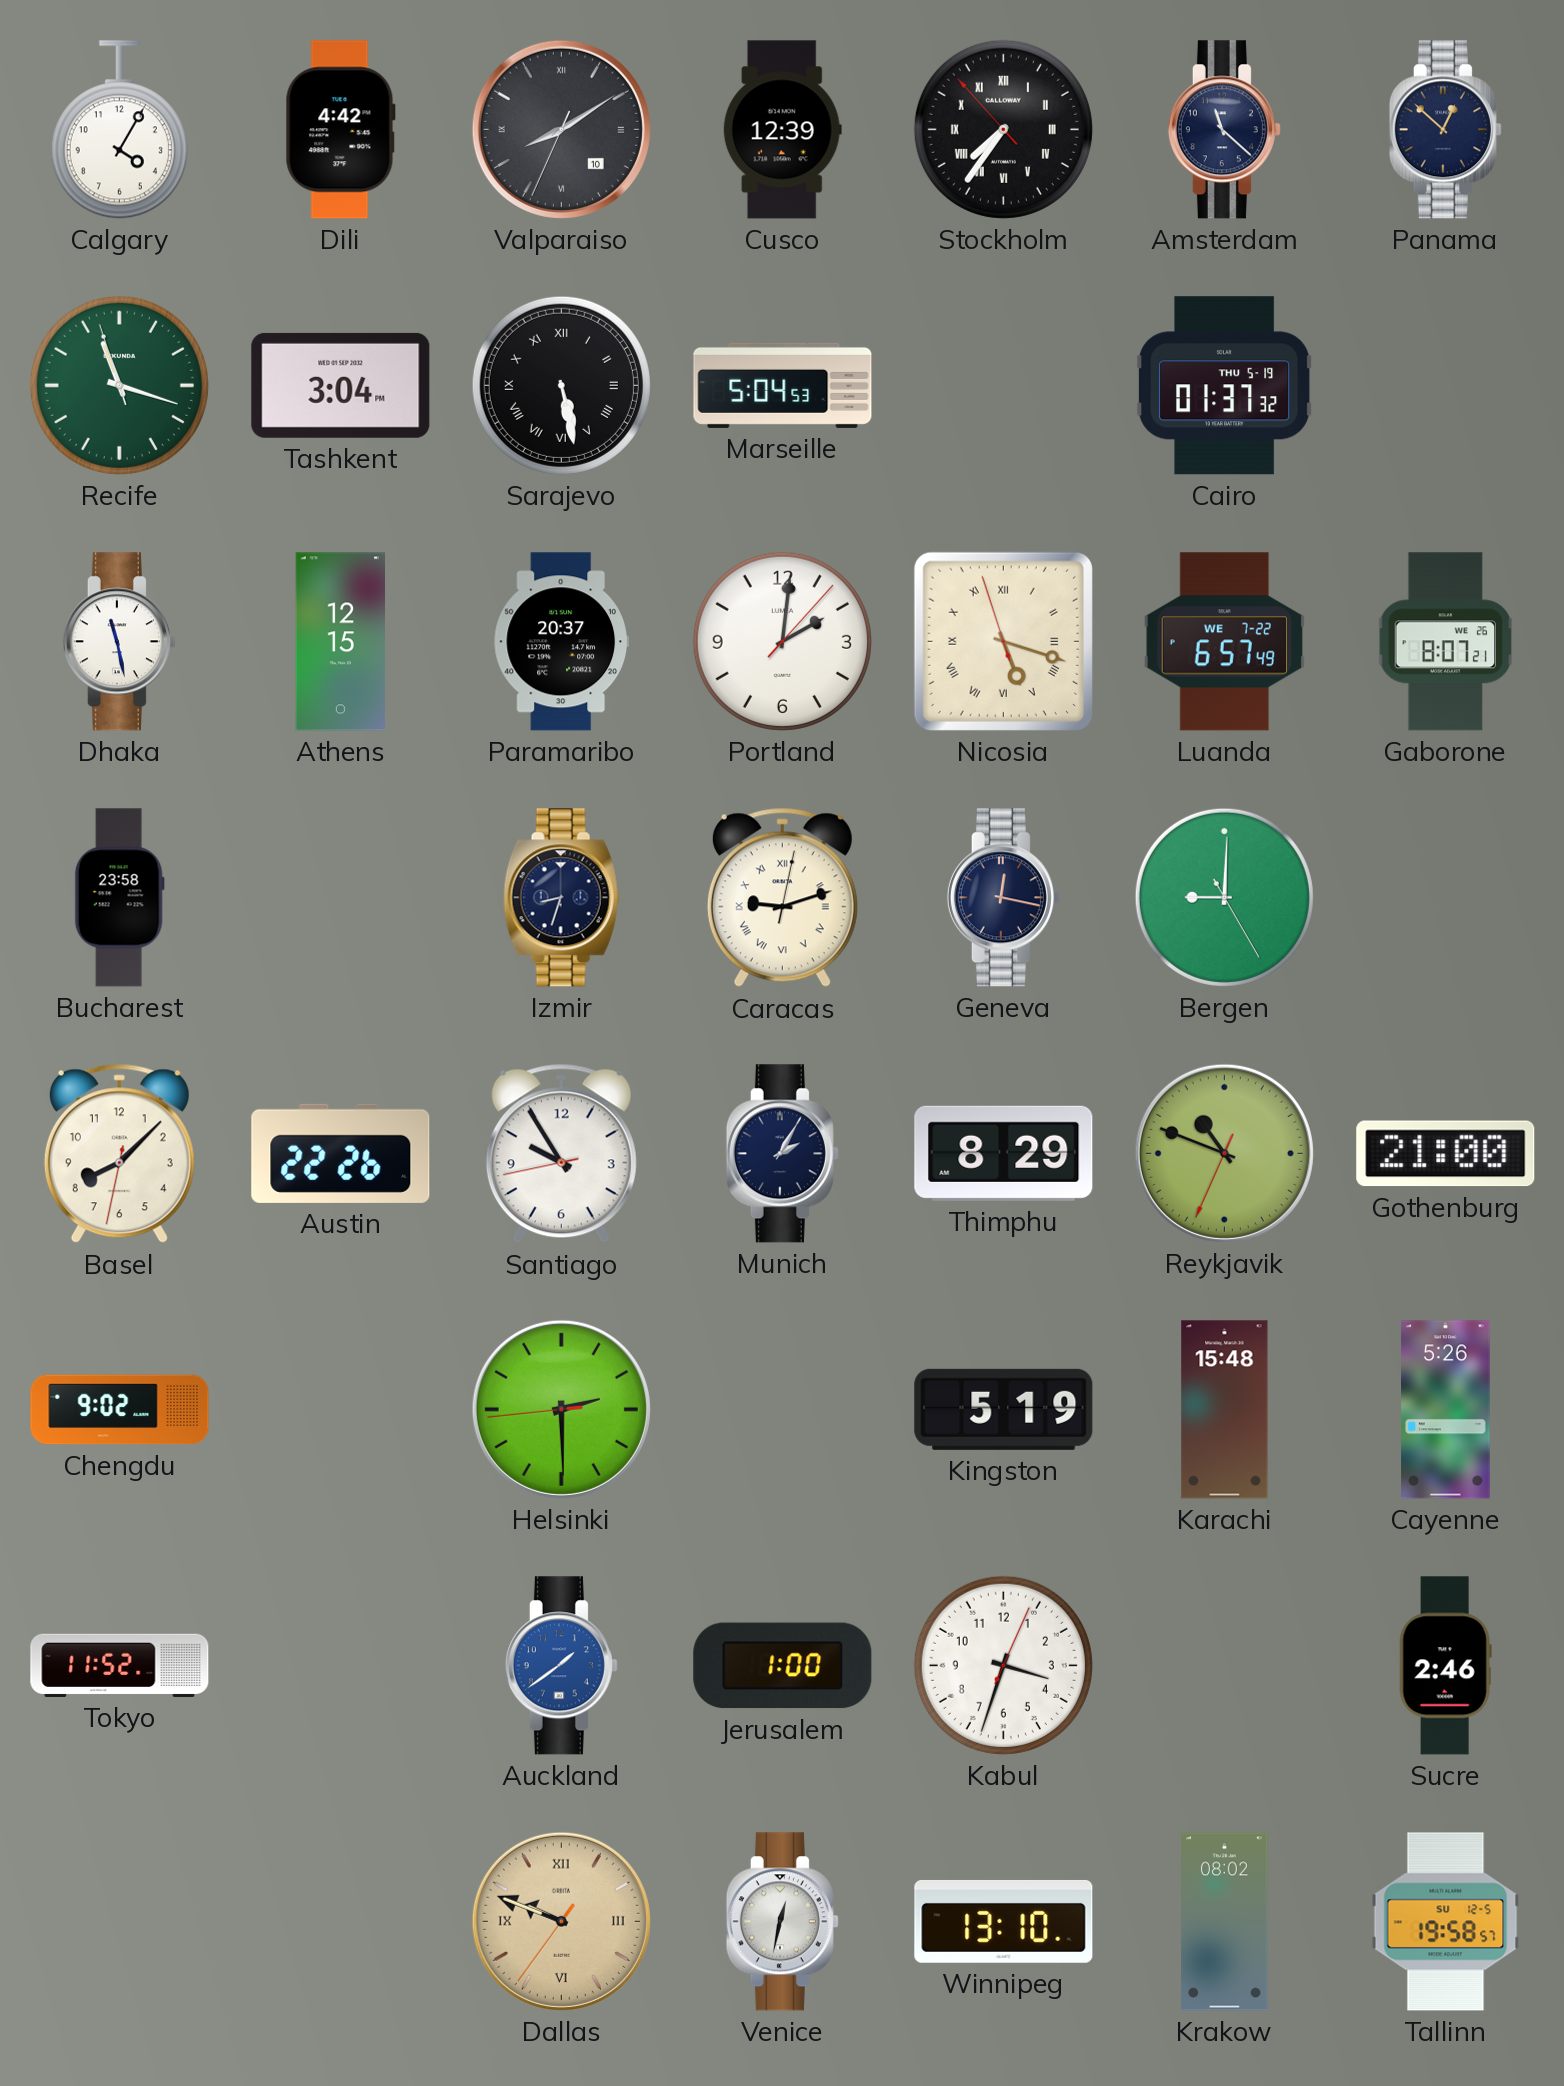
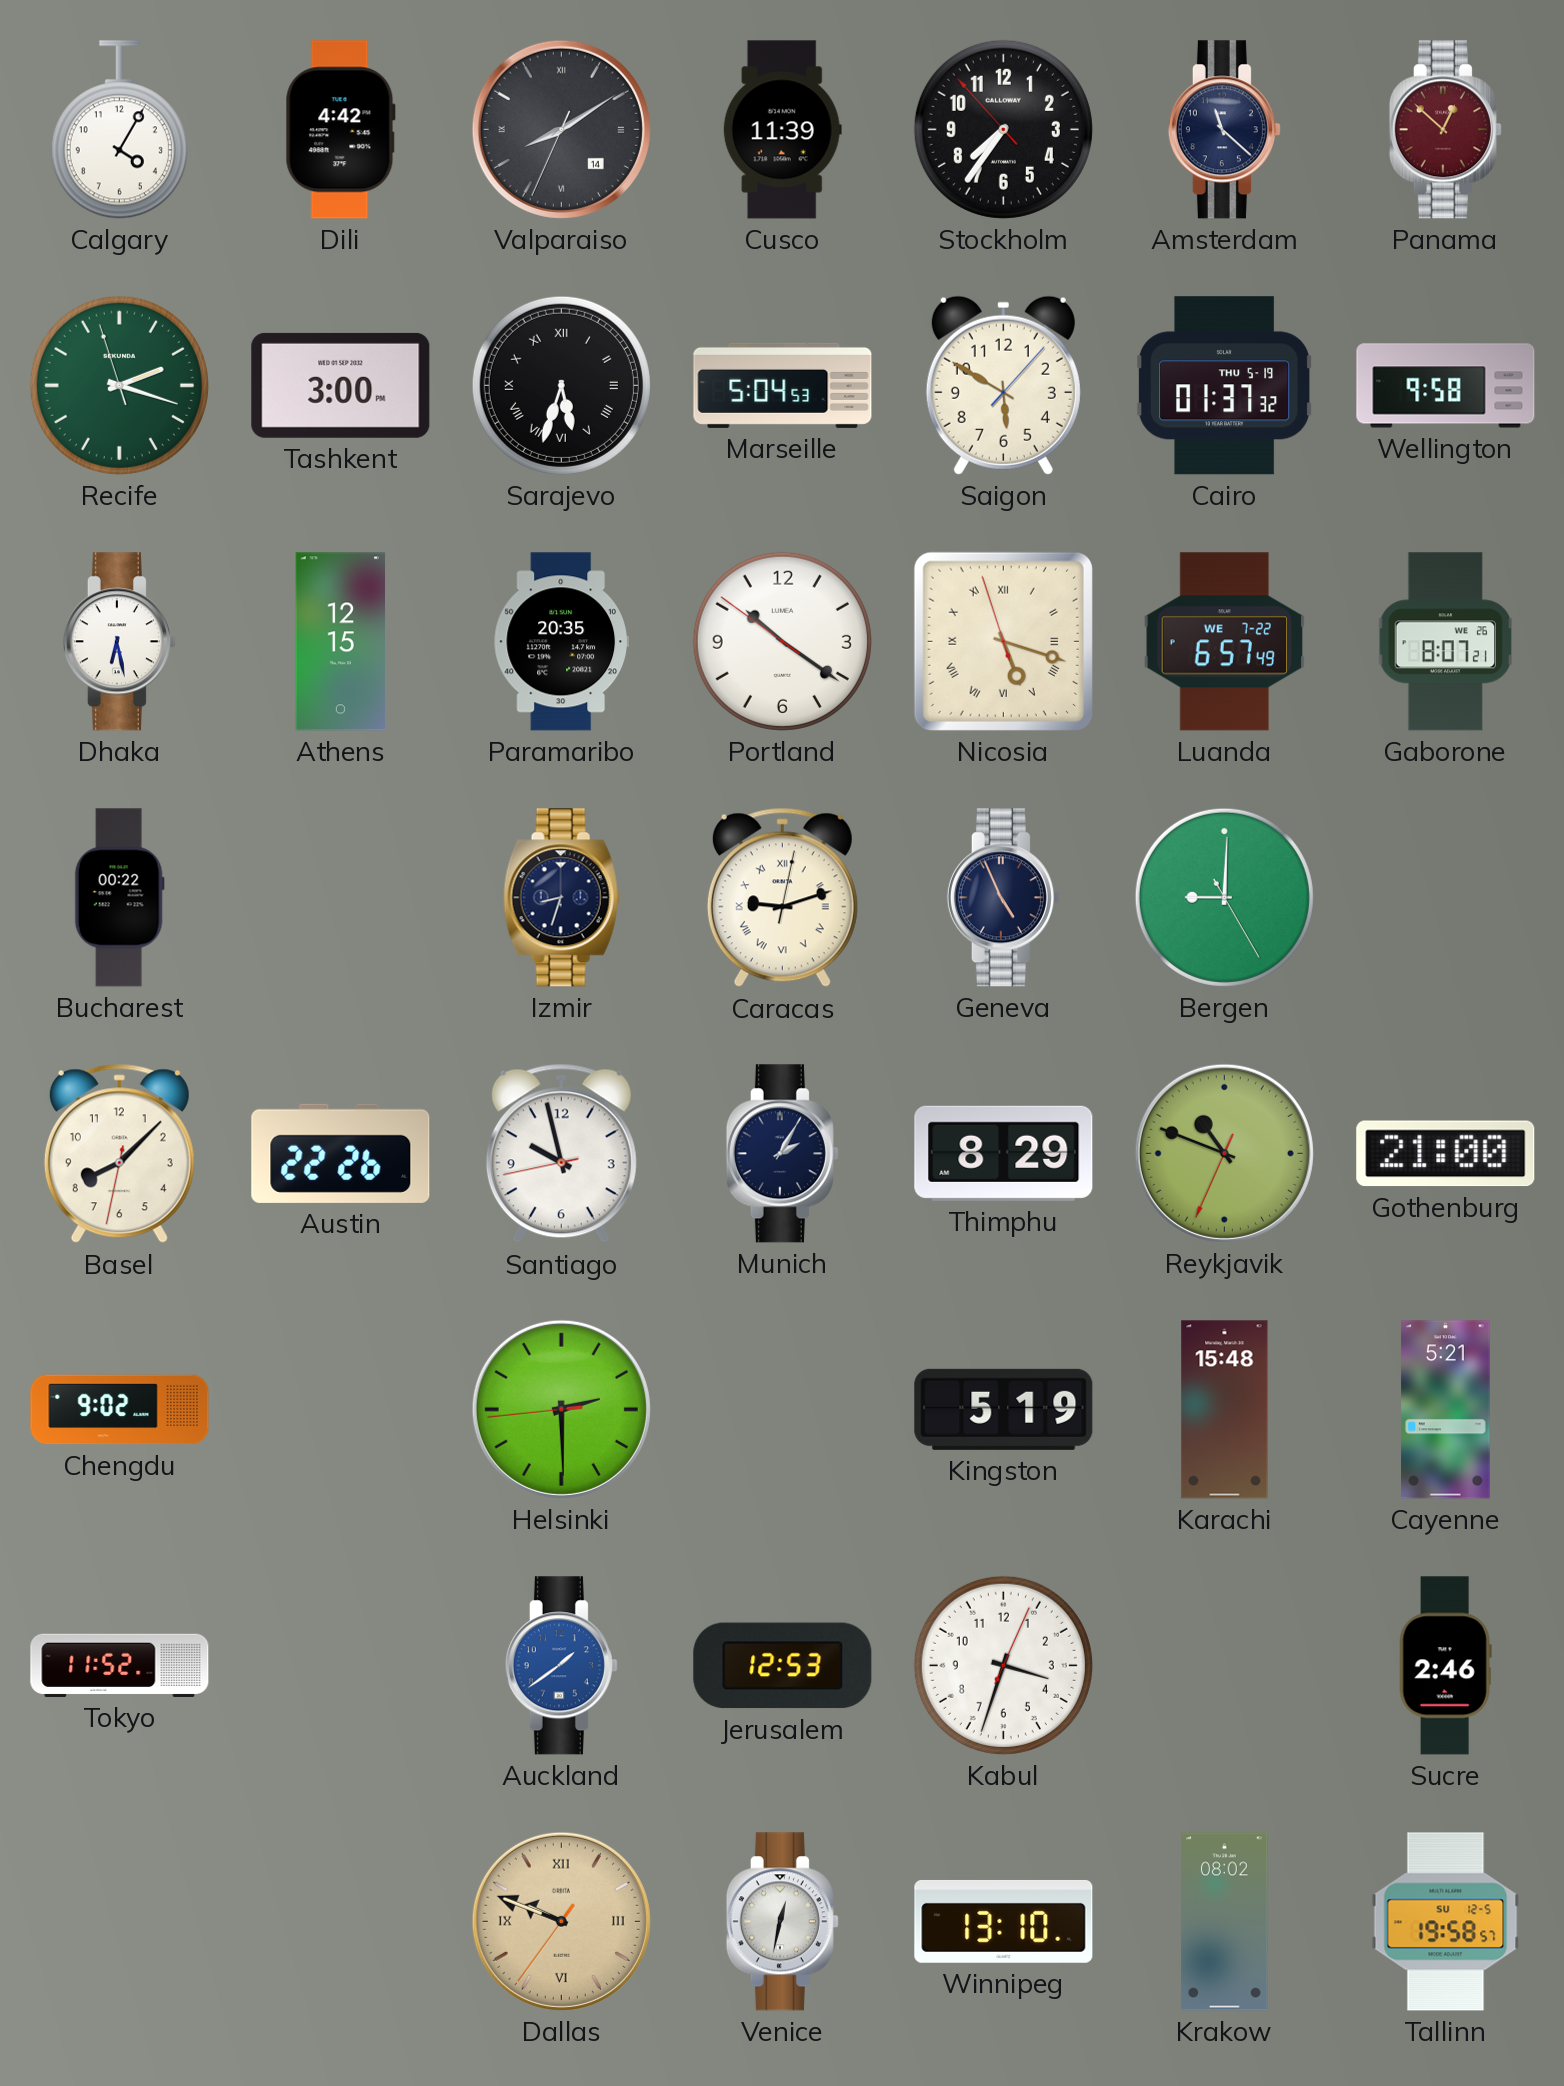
Valparaiso date: 10 -> 14
Cusco: 12:39 -> 11:39
Stockholm numerals: Roman -> Arabic
Panama dial: navy -> burgundy
Recife: 11:17 -> 2:17
Tashkent: 3:04 -> 3:00
Sarajevo: 5:28 -> 5:33
Saigon: none -> 5:50
Wellington: none -> 9:58
Dhaka: 11:28 -> 6:28
Paramaribo: 20:37 -> 20:35
Portland: 2:01 -> 10:20
Bucharest: 23:58 -> 00:22
Geneva: 12:17 -> 4:56
Santiago: 9:54 -> 9:57
Cayenne: 5:26 -> 5:21
Jerusalem: 1:00 -> 12:53
